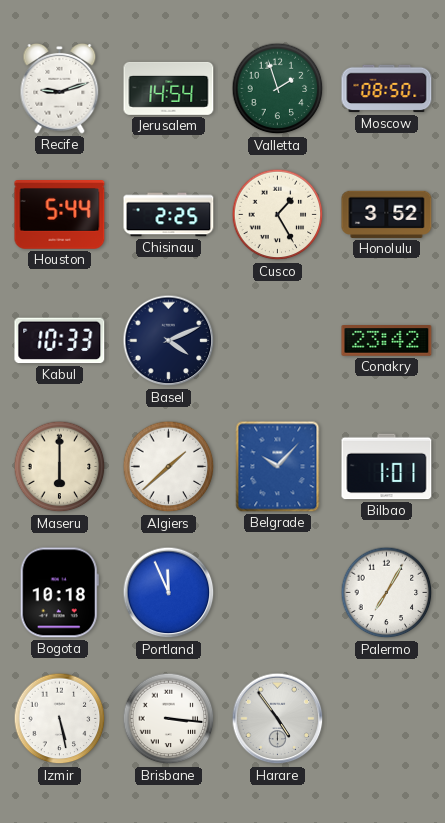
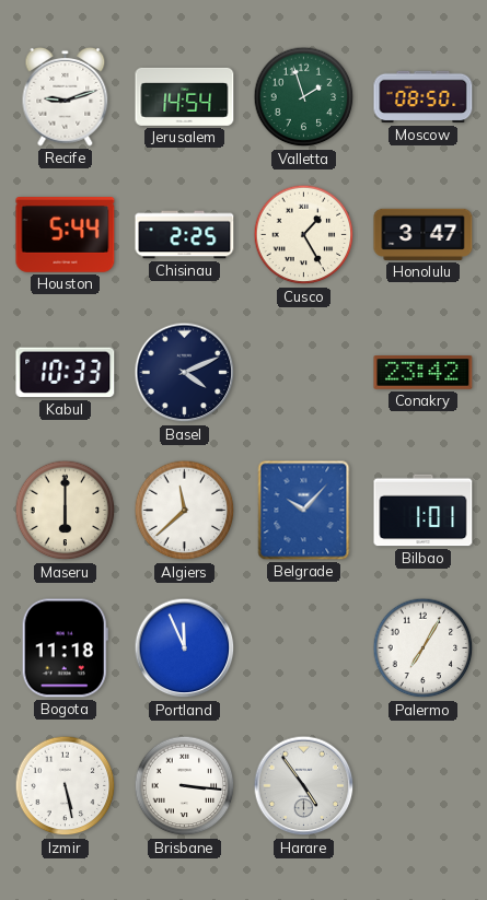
Honolulu: 3:52 -> 3:47
Algiers: 1:38 -> 11:38
Bogota: 10:18 -> 11:18
